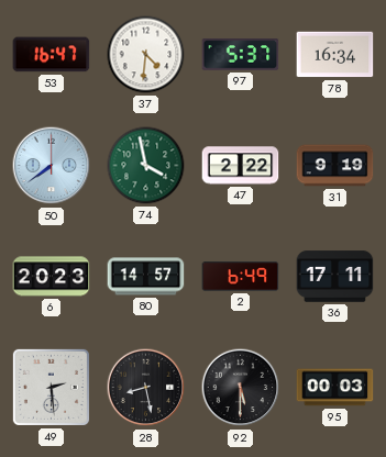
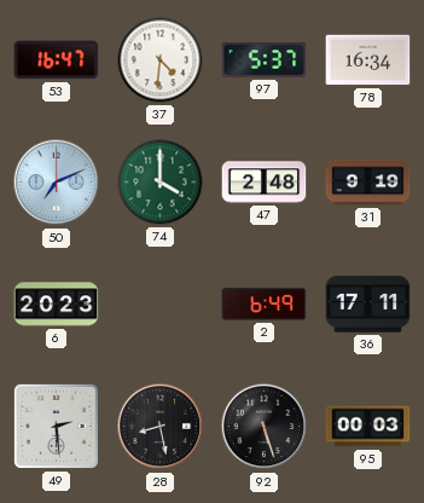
50: 7:39 -> 7:11
74: 3:58 -> 4:00
47: 2:22 -> 2:48
80: 14:57 -> none
92: 5:30 -> 5:27
